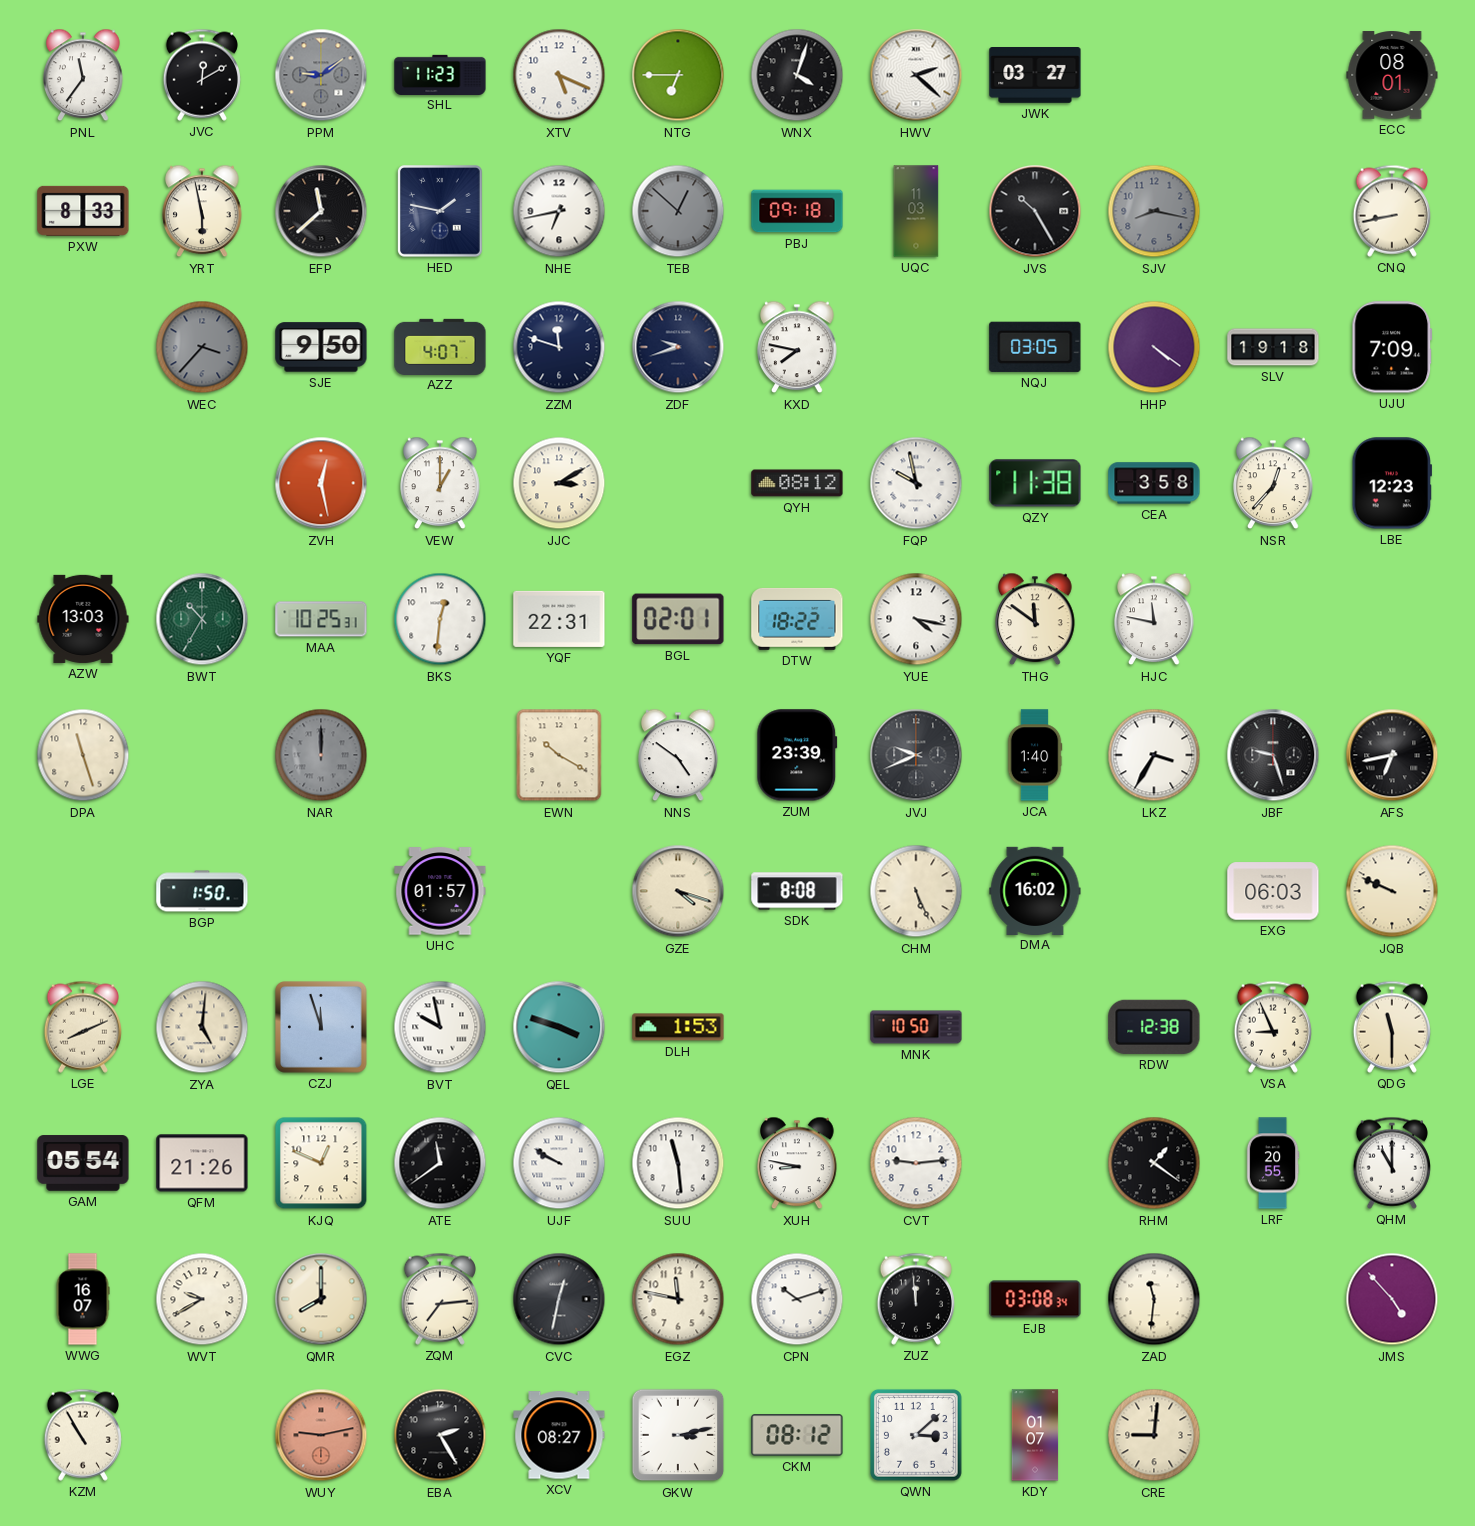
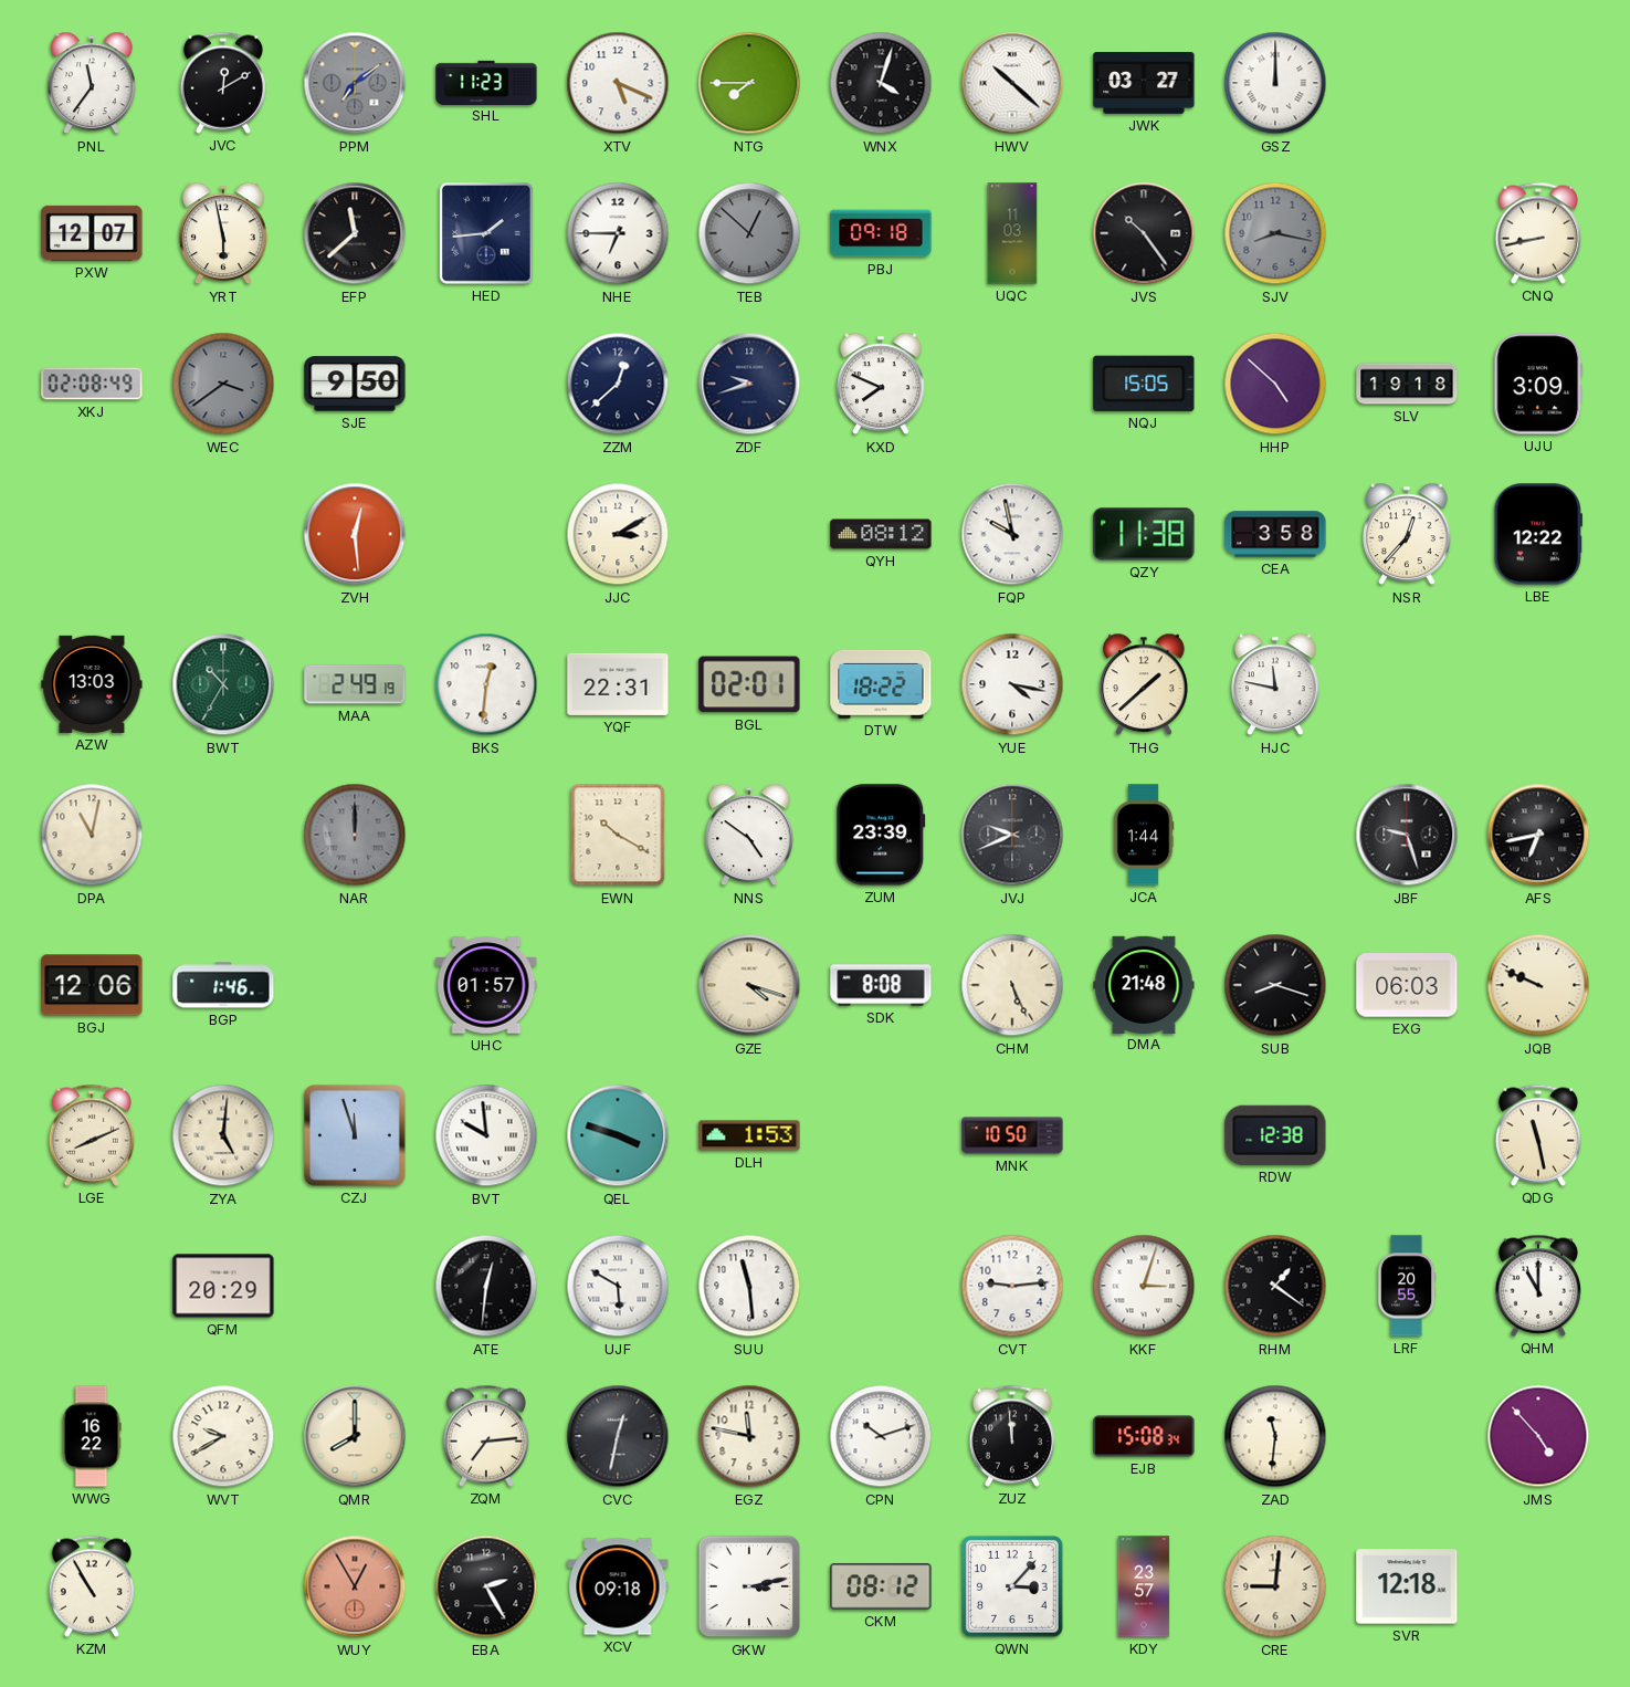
PPM: 9:09 -> 7:09
NTG: 6:45 -> 7:45
HWV: 2:22 -> 10:22
GSZ: none -> 12:00
ECC: 08:01 -> none
PXW: 8:33 -> 12:07
HED: 1:47 -> 1:44
NHE: 6:43 -> 6:45
JVS: 10:25 -> 10:24
XKJ: none -> 02:08
WEC: 3:37 -> 3:39
AZZ: 4:07 -> none
ZZM: 11:48 -> 12:38
KXD: 7:47 -> 7:49
NQJ: 03:05 -> 15:05
HHP: 4:21 -> 4:52
UJU: 7:09 -> 3:09
ZVH: 12:28 -> 12:29
VEW: 1:00 -> none
LBE: 12:23 -> 12:22
MAA: 10:25 -> 2:49
THG: 11:51 -> 1:38
DPA: 11:27 -> 11:02
JCA: 1:40 -> 1:44
LKZ: 3:35 -> none
BGJ: none -> 12:06
BGP: 1:50 -> 1:46
DMA: 16:02 -> 21:48
SUB: none -> 8:18
BVT: 9:58 -> 9:59
VSA: 8:56 -> none
QDG: 11:30 -> 11:28
GAM: 05:54 -> none
QFM: 21:26 -> 20:29
KJQ: 12:49 -> none
ATE: 11:39 -> 12:31
UJF: 9:50 -> 5:50
XUH: 8:47 -> none
KKF: none -> 3:03
WWG: 16:07 -> 16:22
EJB: 03:08 -> 15:08
WUY: 9:13 -> 12:55
XCV: 08:27 -> 09:18
QWN: 3:08 -> 3:07
KDY: 01:07 -> 23:57
SVR: none -> 12:18
